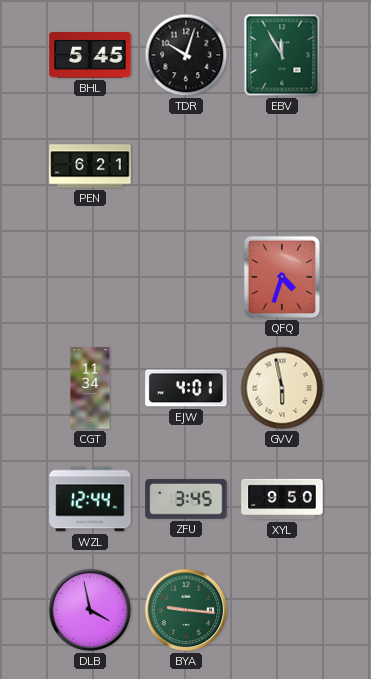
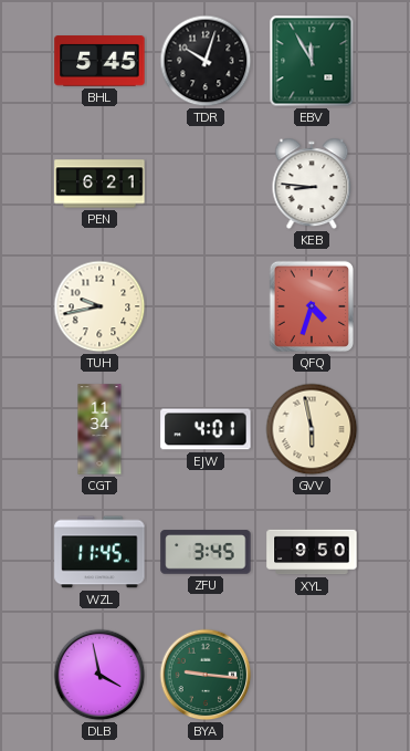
KEB: none -> 8:46
TUH: none -> 9:43
WZL: 12:44 -> 11:45
